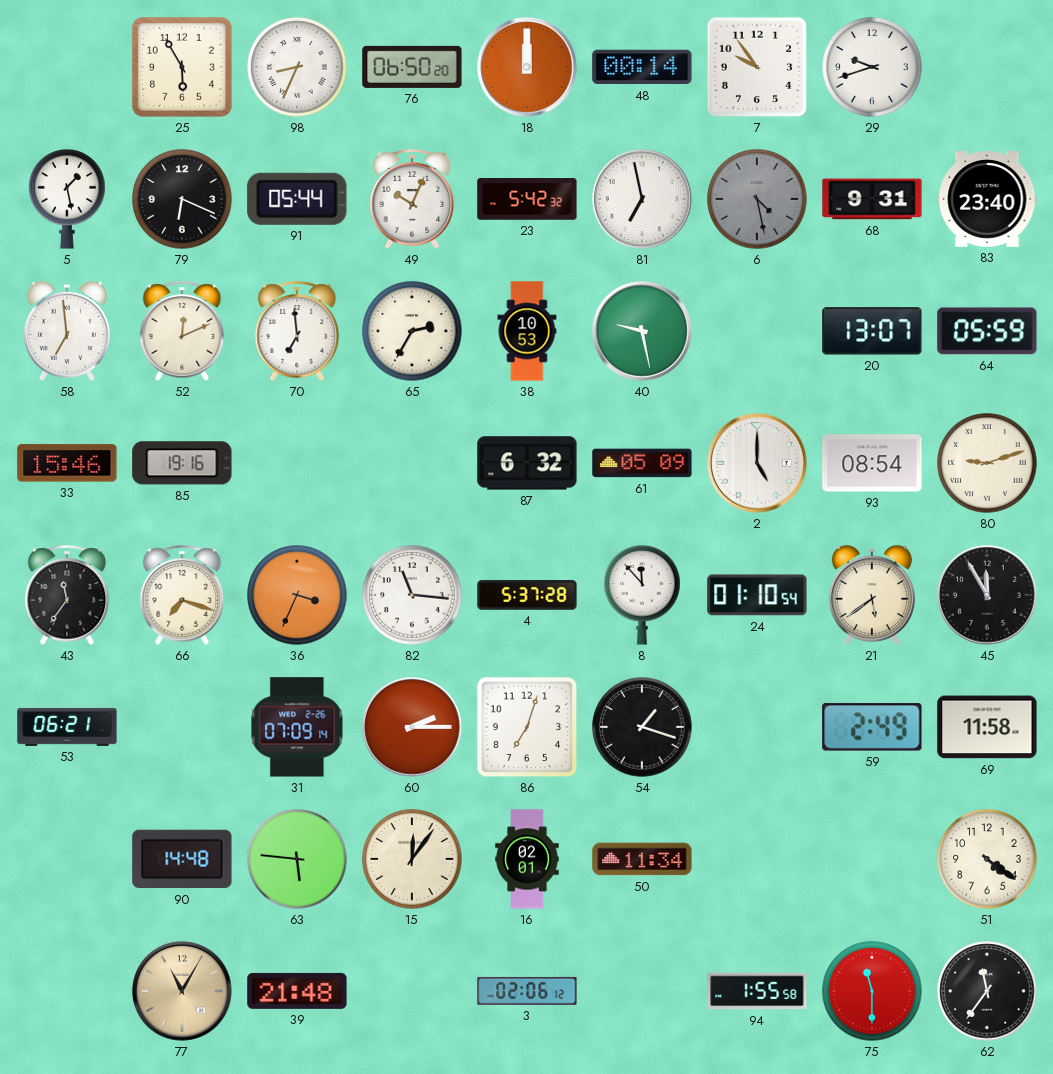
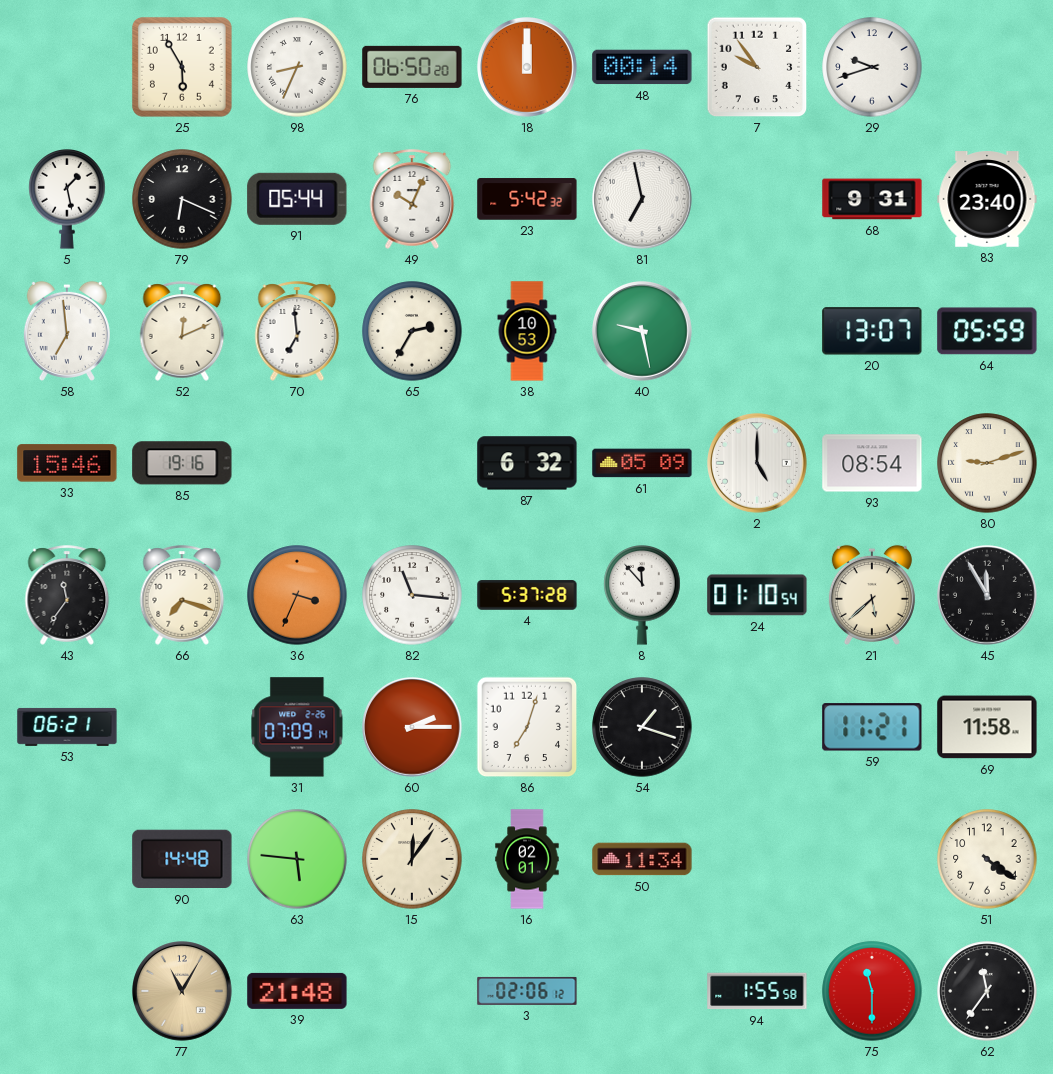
6: 4:28 -> none
21: 5:39 -> 5:38
59: 2:49 -> 11:21
